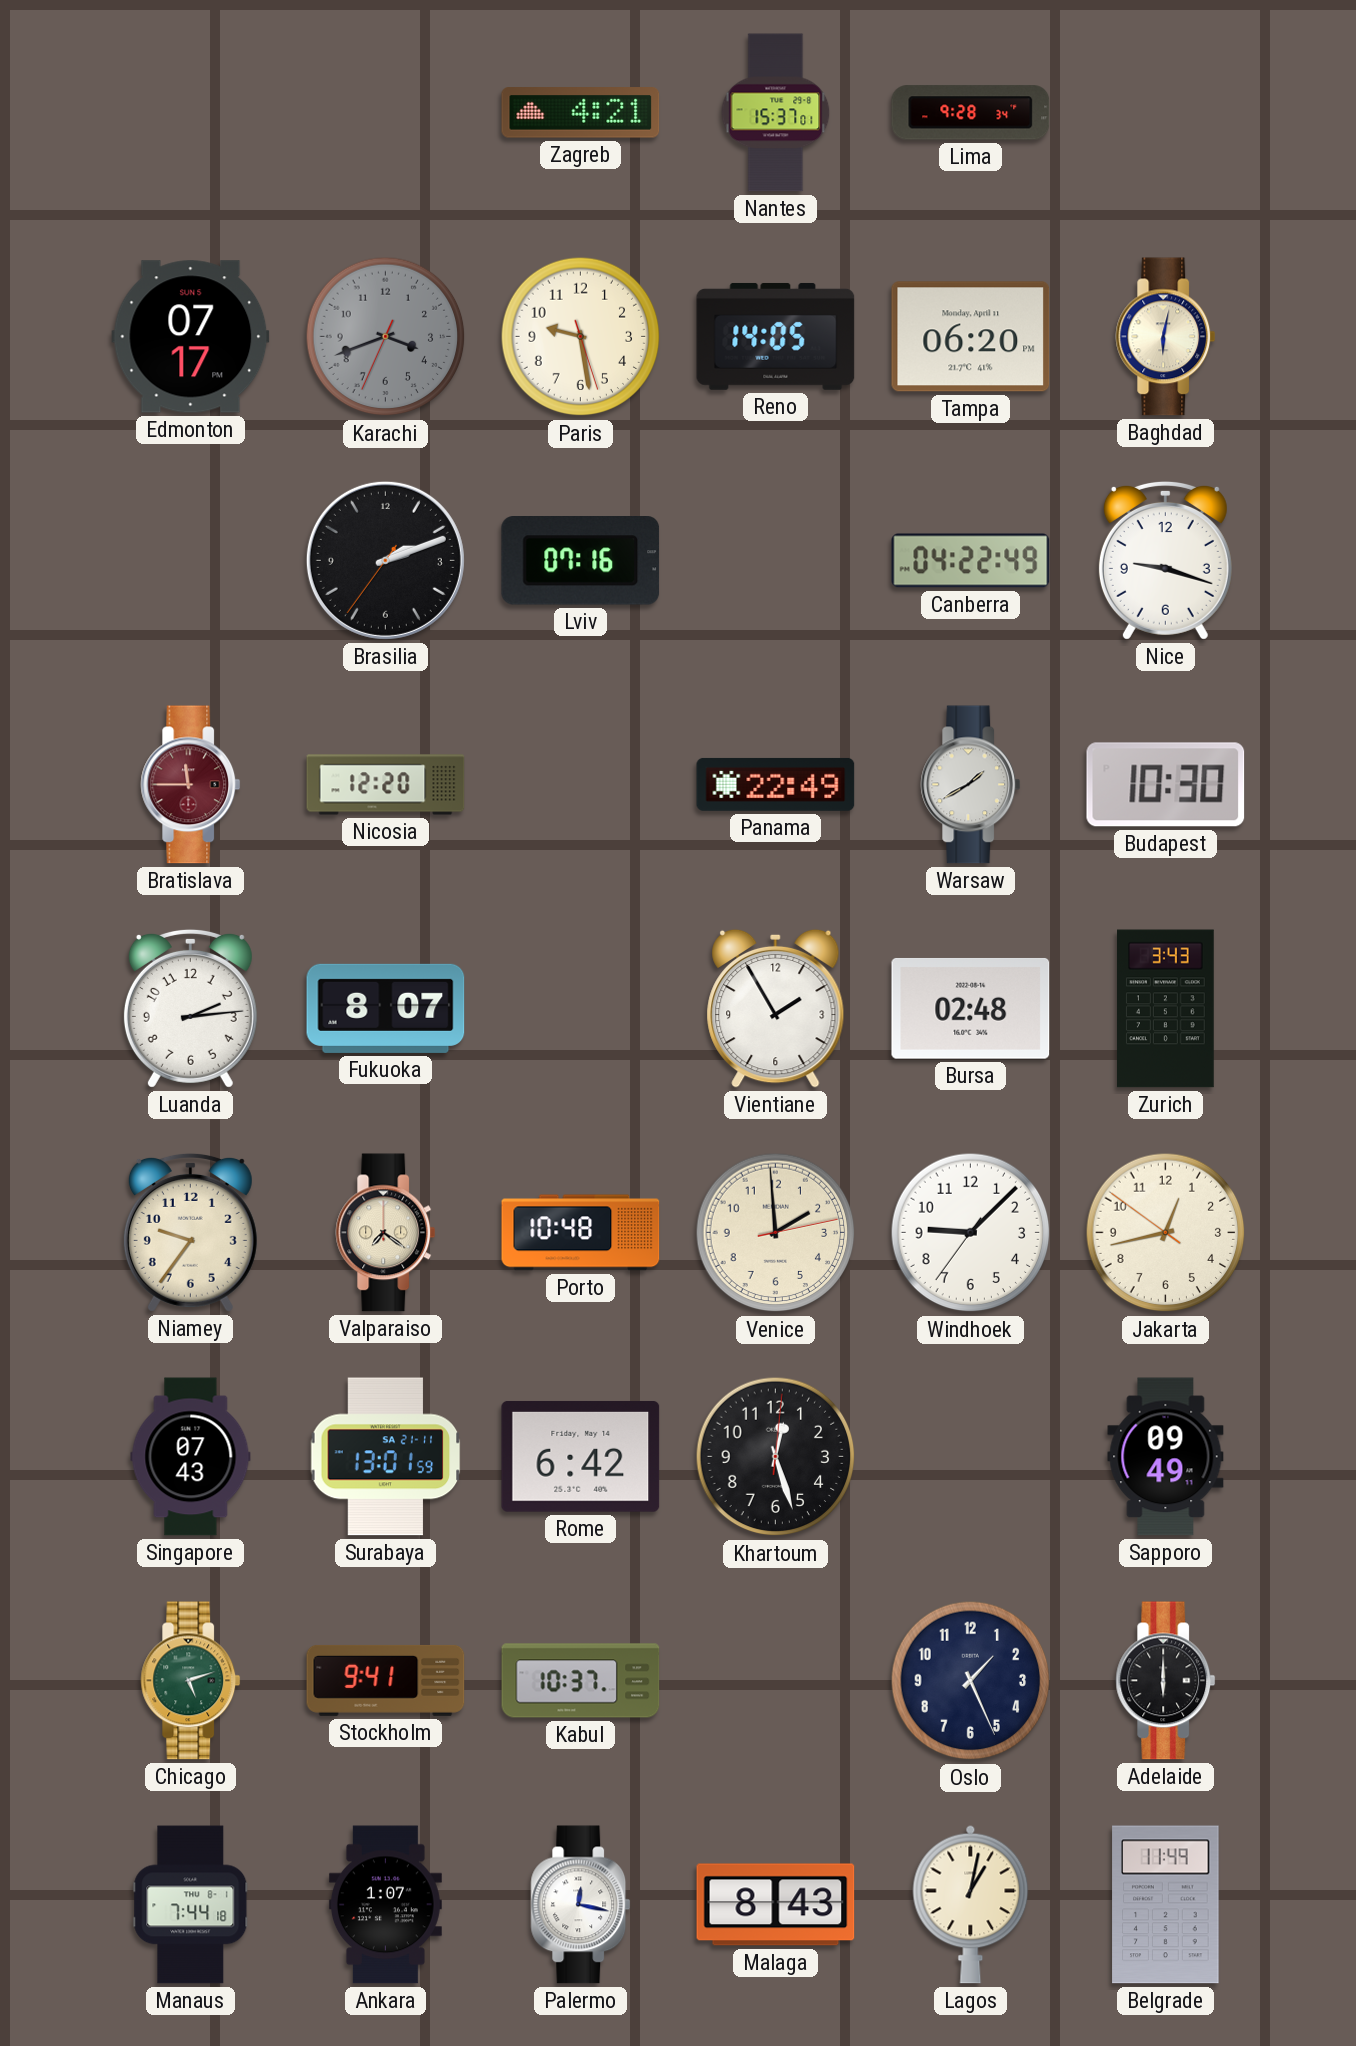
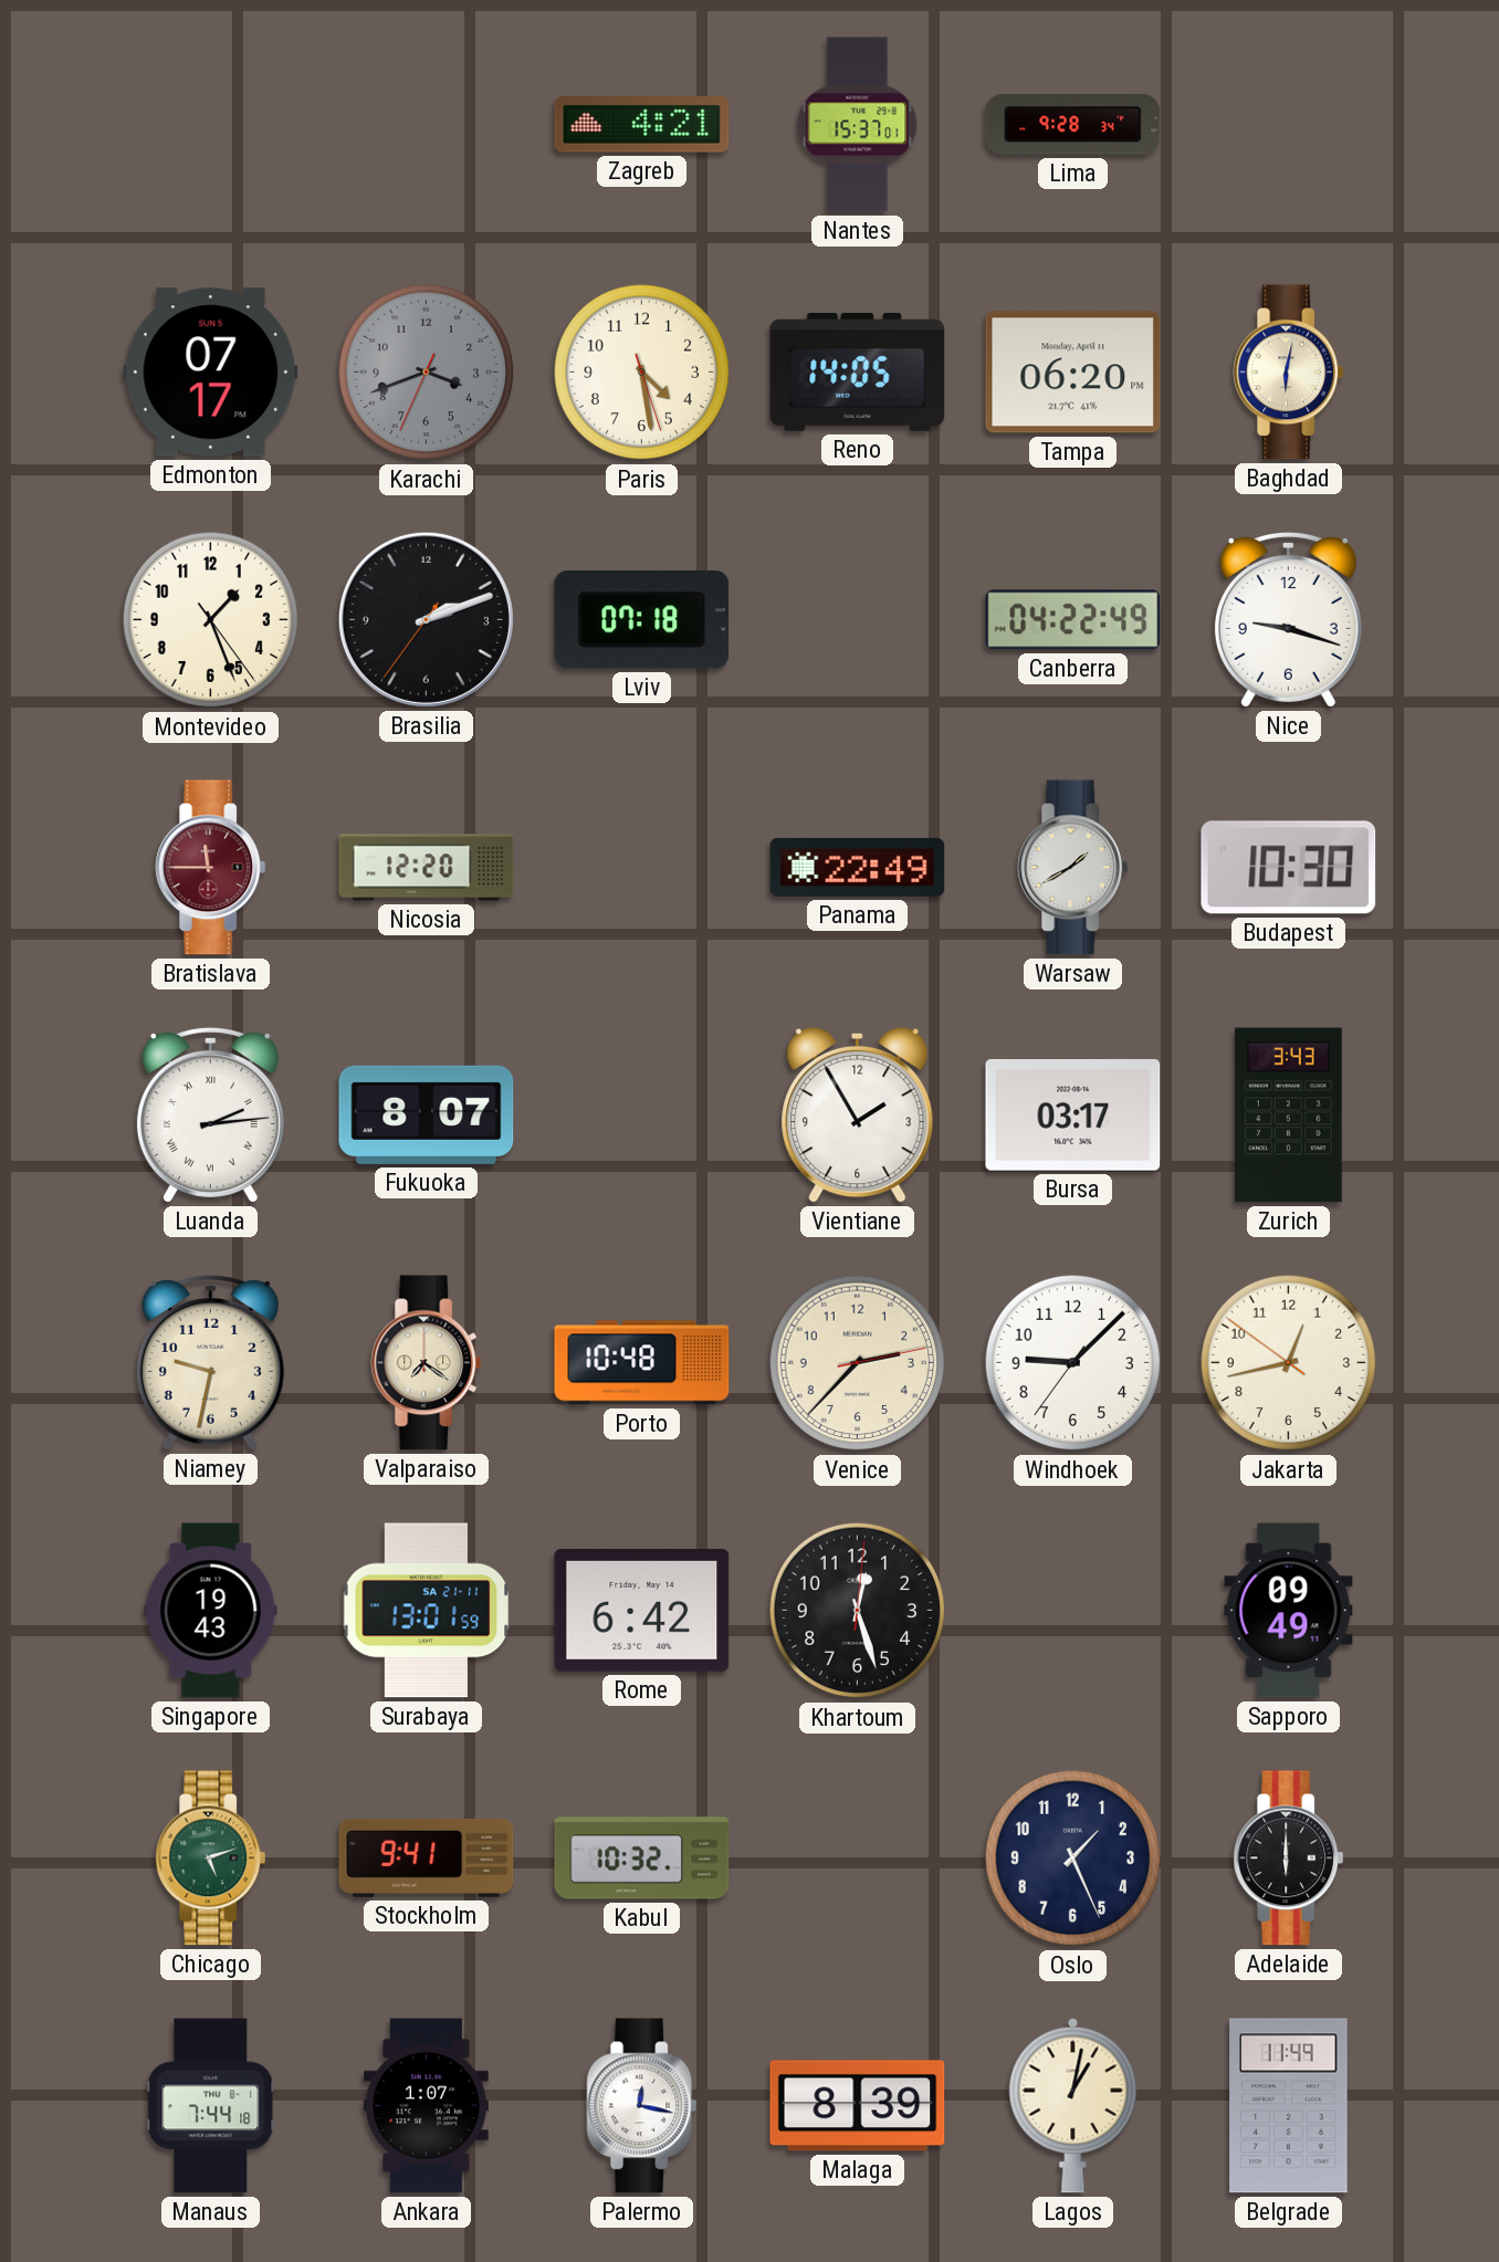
Paris: 9:28 -> 4:28
Montevideo: none -> 1:26
Lviv: 07:16 -> 07:18
Luanda numerals: Arabic -> Roman
Bursa: 02:48 -> 03:17
Niamey: 9:36 -> 9:32
Venice: 1:59 -> 2:37
Singapore: 07:43 -> 19:43
Kabul: 10:37 -> 10:32
Malaga: 8:43 -> 8:39
